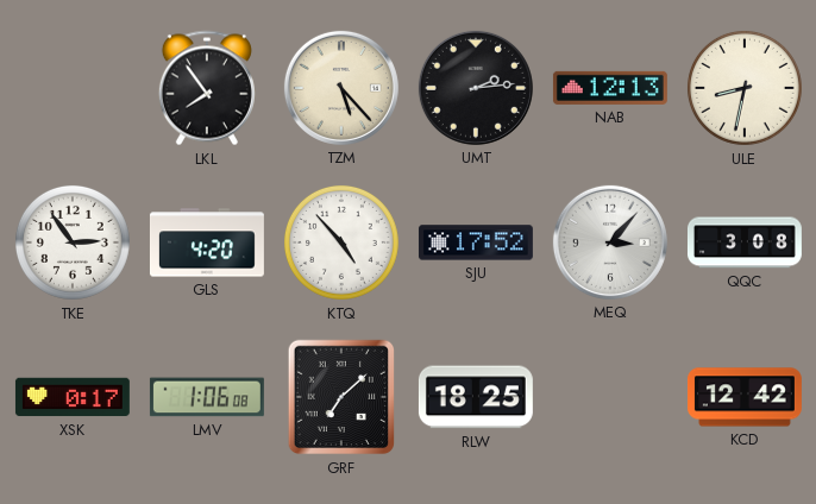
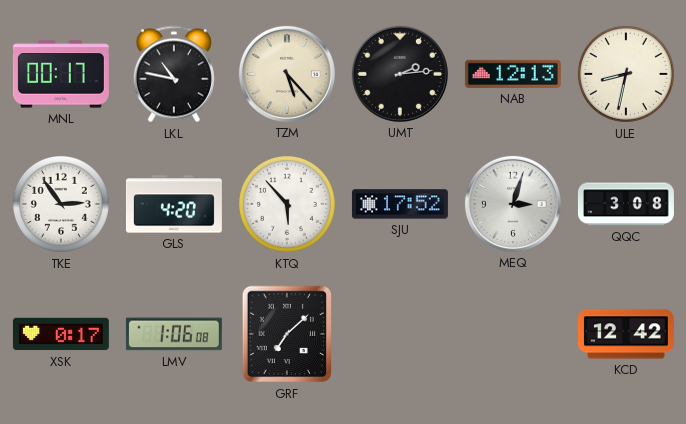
MNL: none -> 00:17
LKL: 7:54 -> 10:47
KTQ: 4:53 -> 5:53
MEQ: 3:07 -> 3:03
RLW: 18:25 -> none
